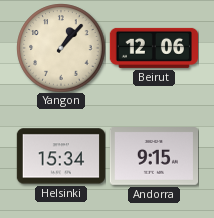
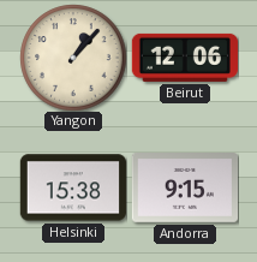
Helsinki: 15:34 -> 15:38
